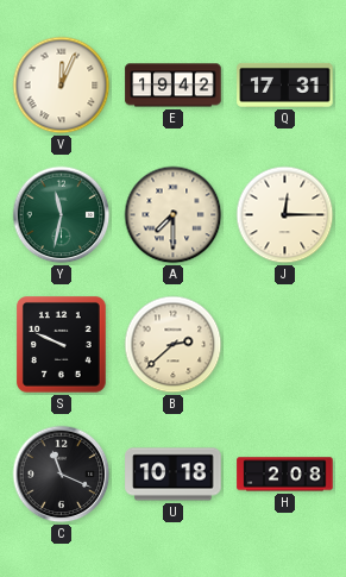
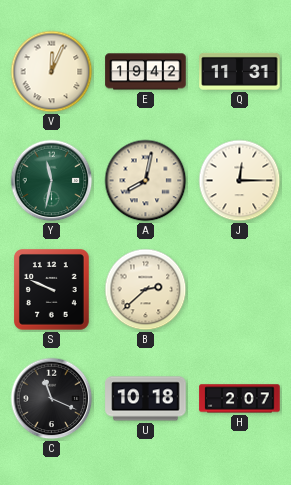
Q: 17:31 -> 11:31
A: 7:30 -> 8:02
H: 2:08 -> 2:07
